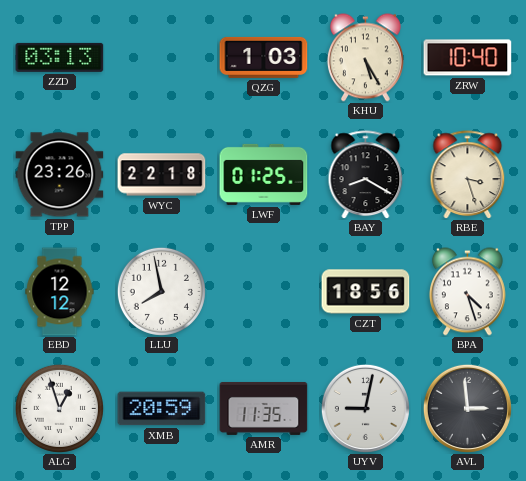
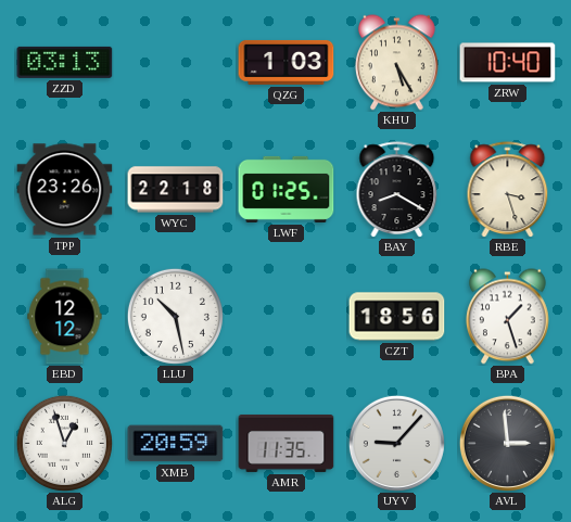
LLU: 7:58 -> 10:28
BPA: 4:27 -> 1:27
UYV: 9:02 -> 9:07
